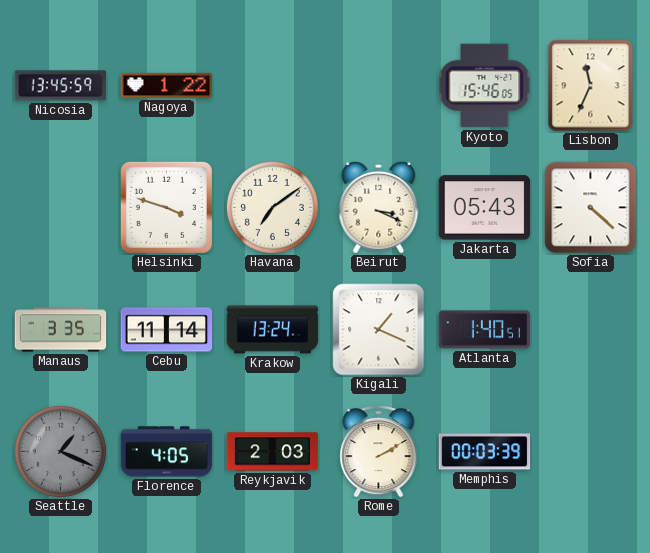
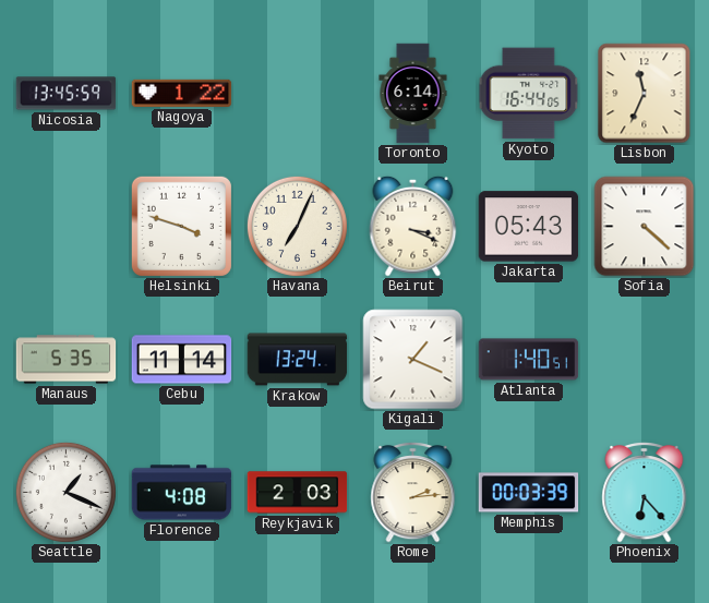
Toronto: none -> 6:14
Kyoto: 15:46 -> 16:44
Havana: 7:09 -> 7:04
Manaus: 3:35 -> 5:35
Seattle dial: grey -> white
Florence: 4:05 -> 4:08
Rome: 2:10 -> 2:14
Phoenix: none -> 6:23
